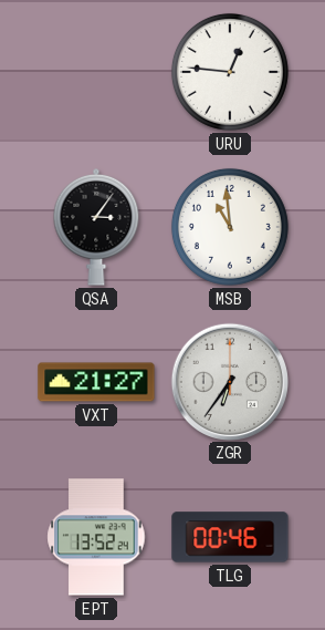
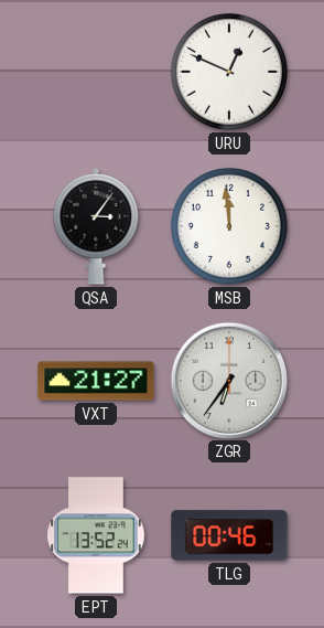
URU: 12:46 -> 12:49
MSB: 10:59 -> 11:59
